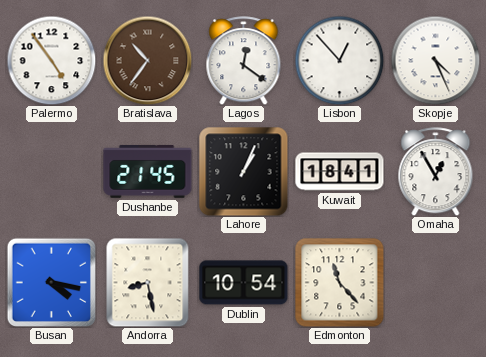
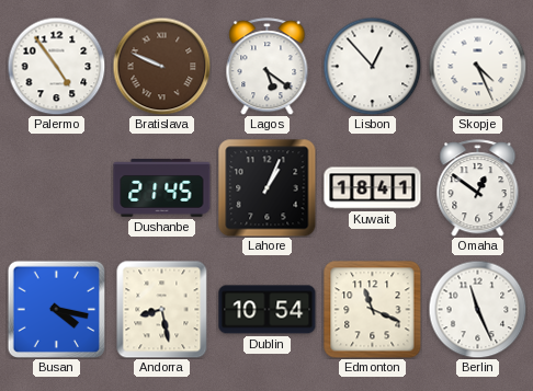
Bratislava: 10:36 -> 9:49
Lagos: 12:21 -> 5:21
Omaha: 12:55 -> 12:51
Edmonton: 11:23 -> 11:19
Berlin: none -> 11:26
